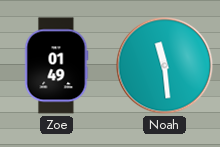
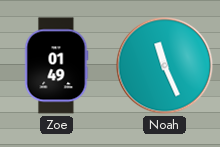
Noah: 11:29 -> 11:26
